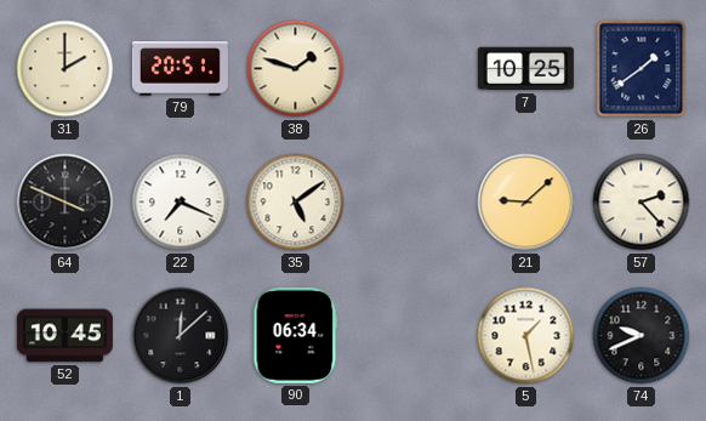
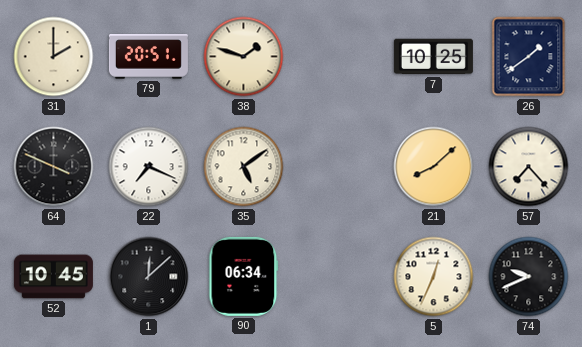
21: 9:08 -> 8:08
57: 2:23 -> 7:23
5: 1:28 -> 12:34
